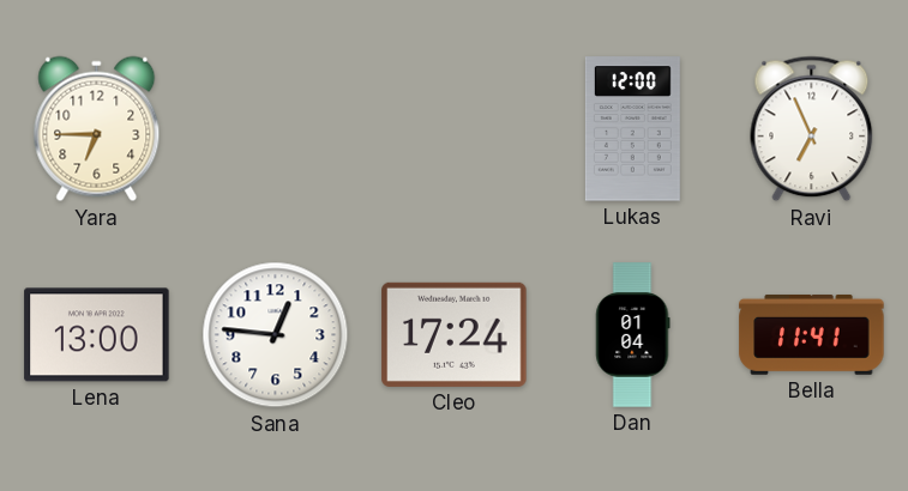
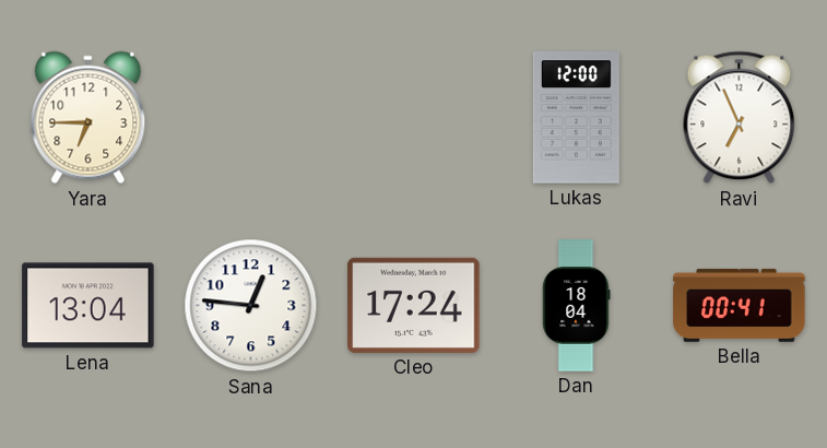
Lena: 13:00 -> 13:04
Dan: 01:04 -> 18:04
Bella: 11:41 -> 00:41
